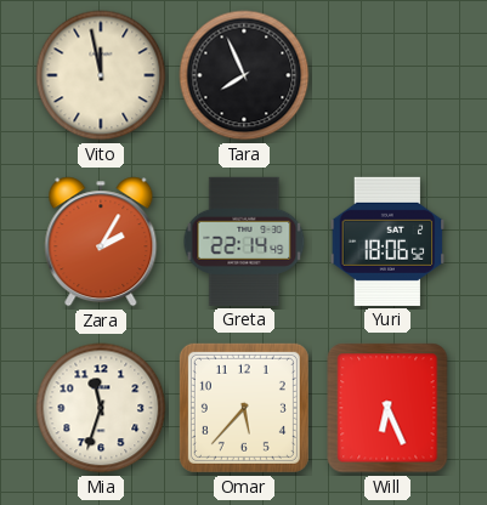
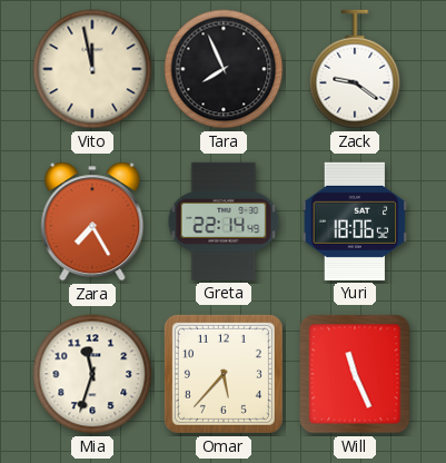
Zack: none -> 9:21
Zara: 2:05 -> 7:25
Will: 6:26 -> 11:26
